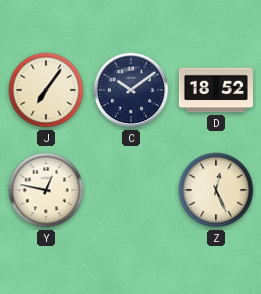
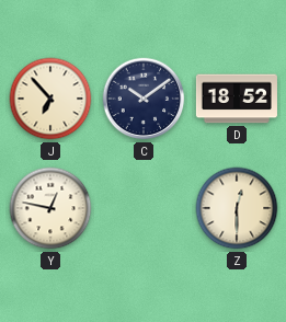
J: 7:06 -> 6:53
Z: 12:26 -> 12:30
